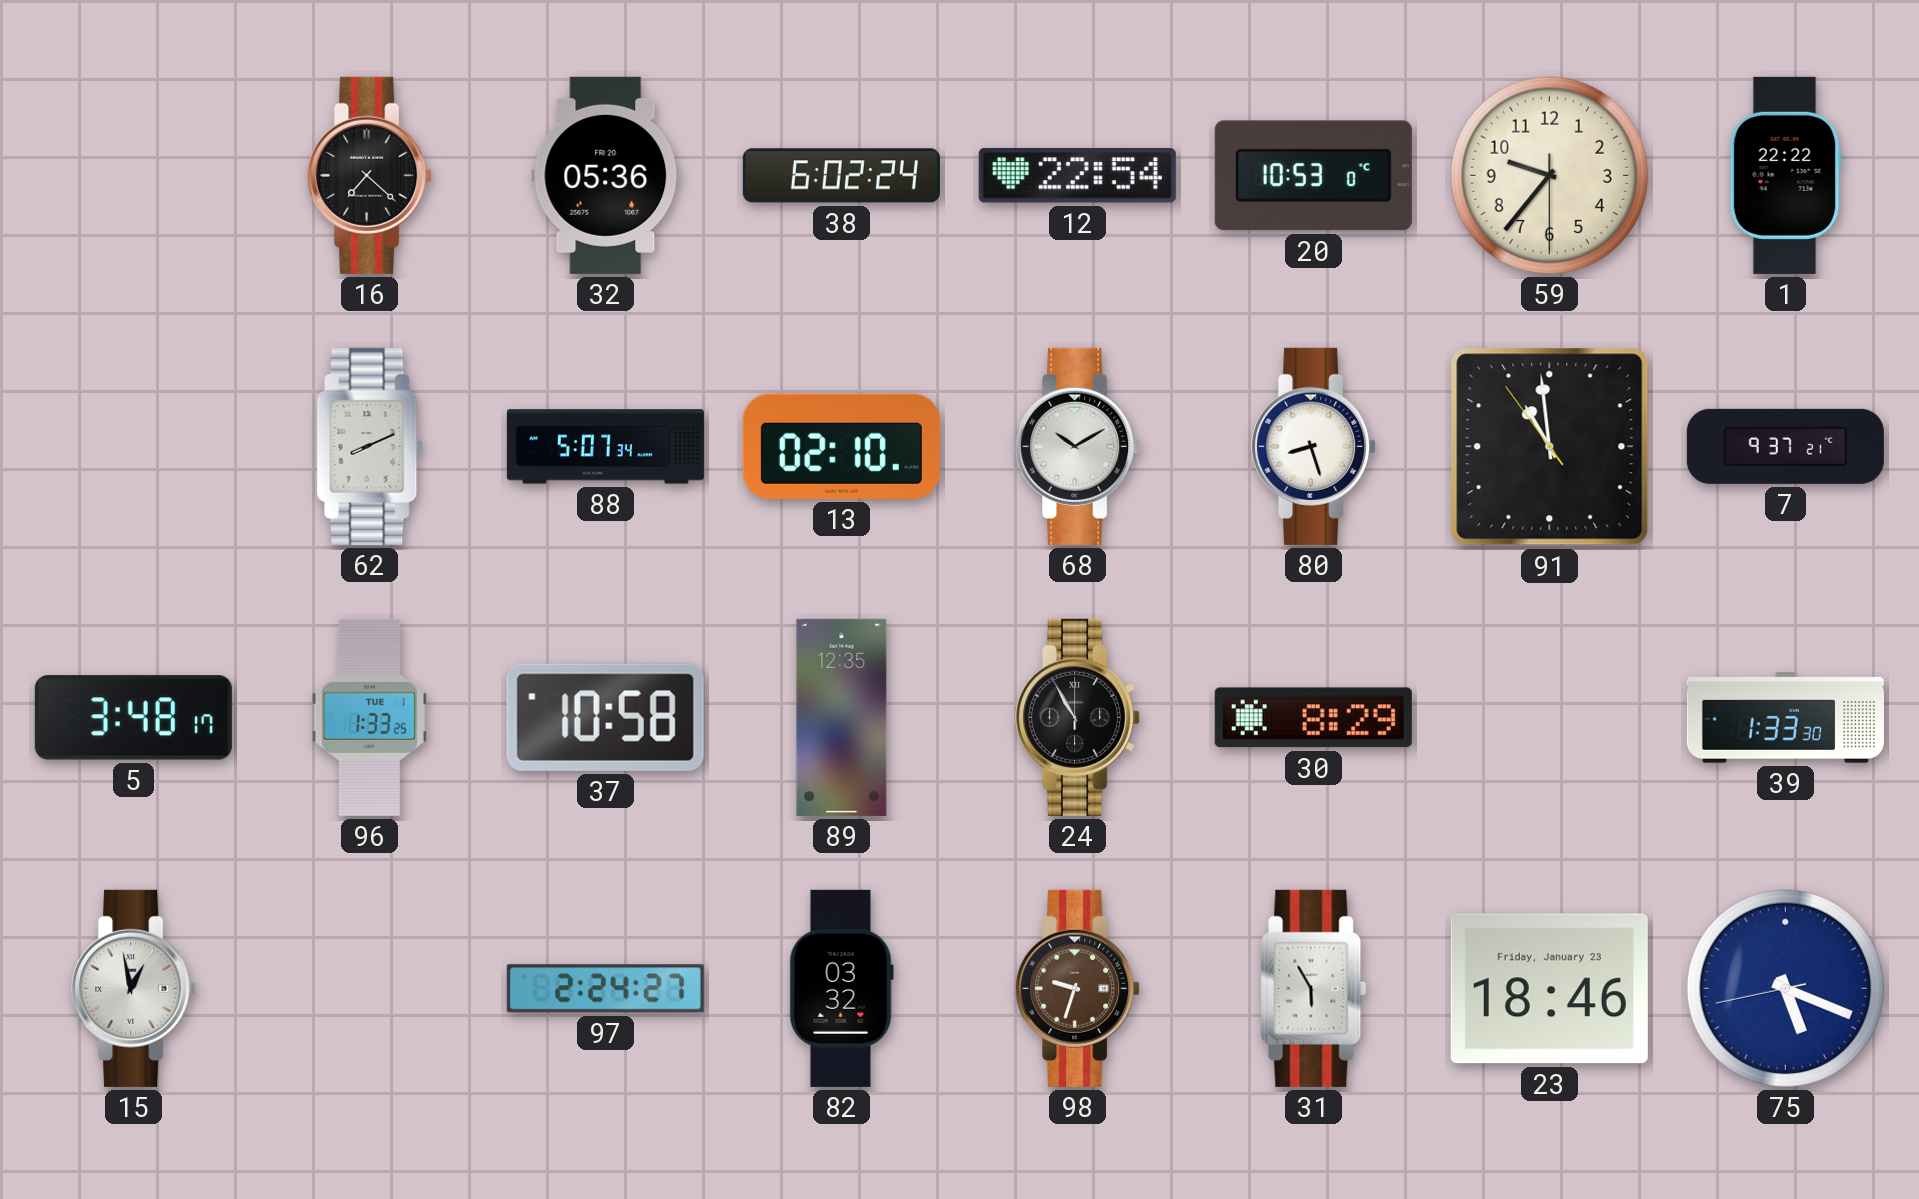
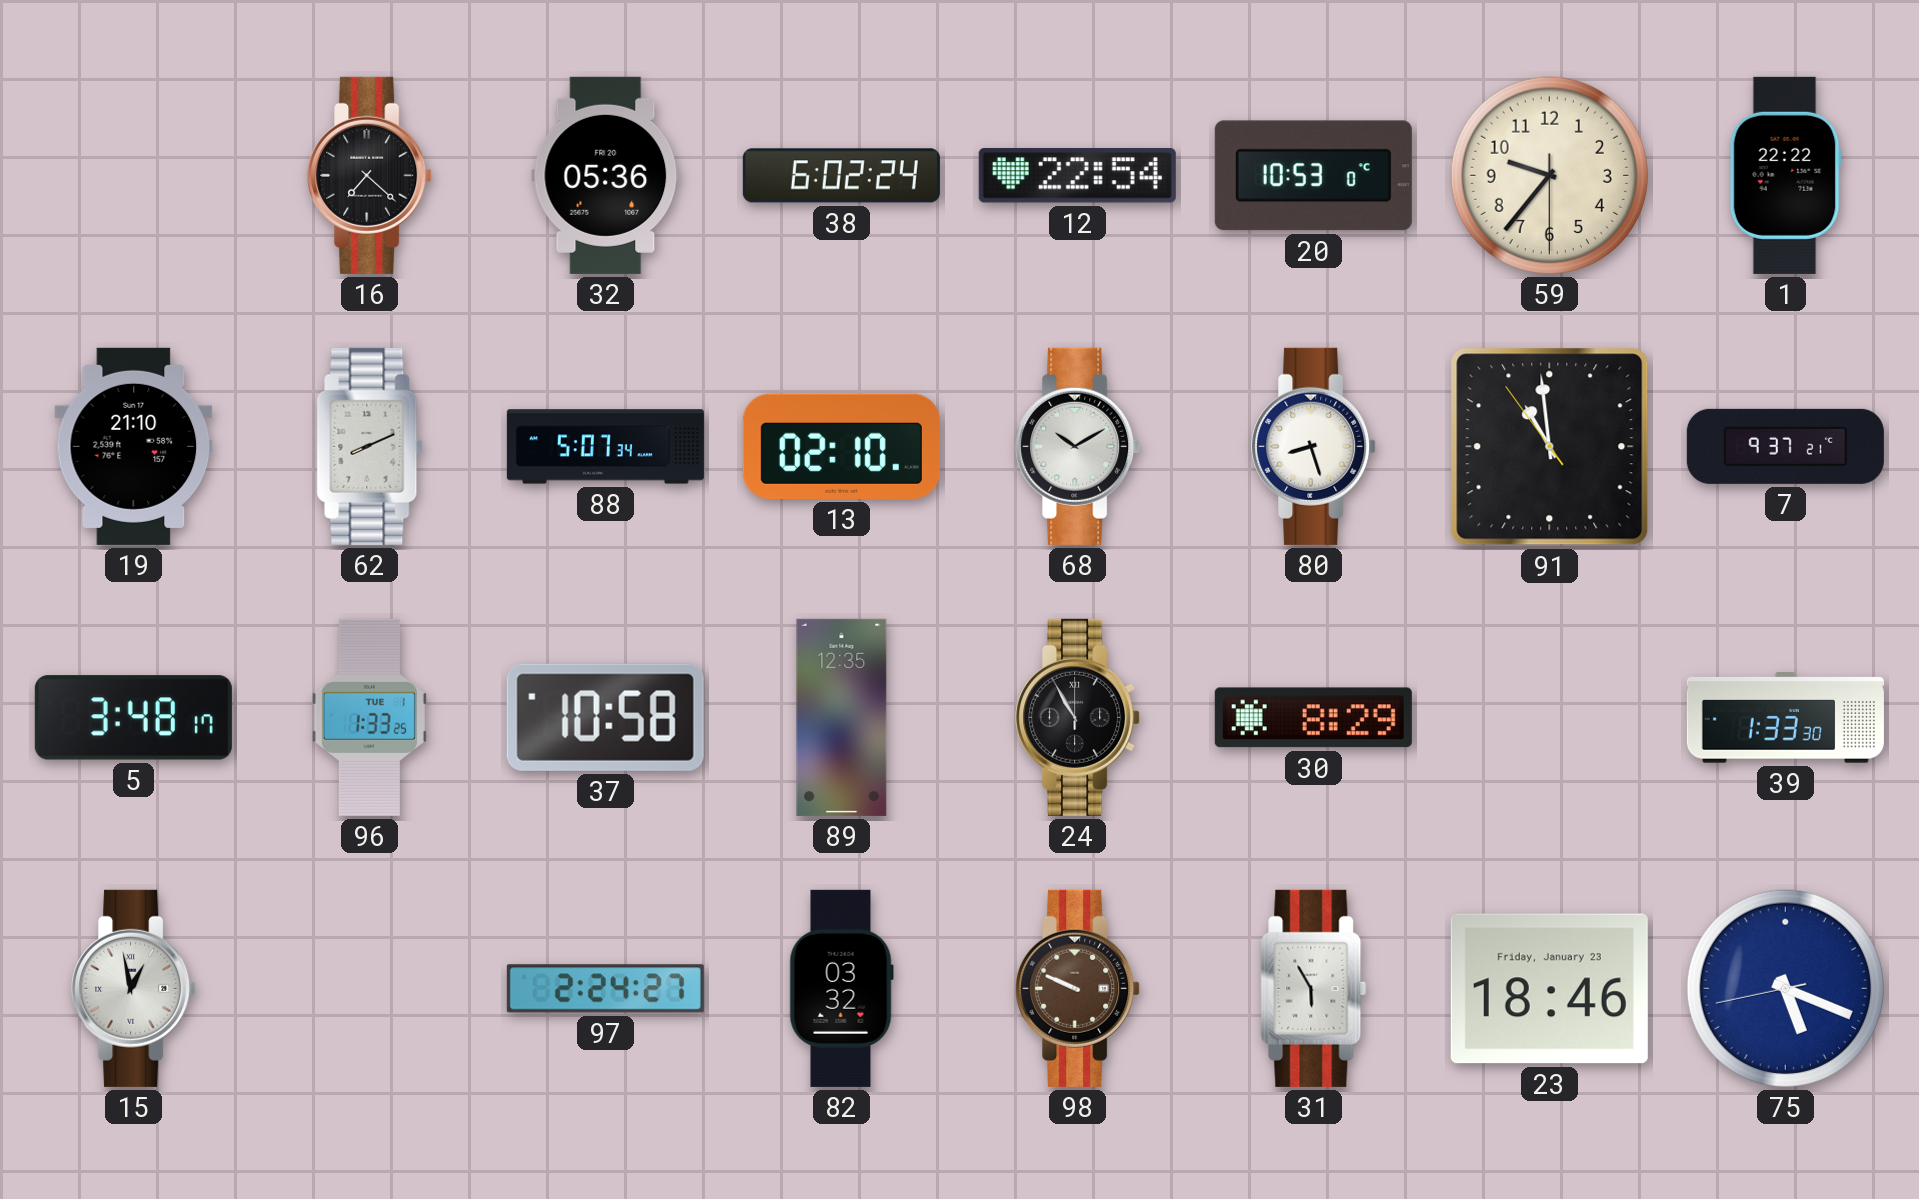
19: none -> 21:10
98: 9:33 -> 9:49
